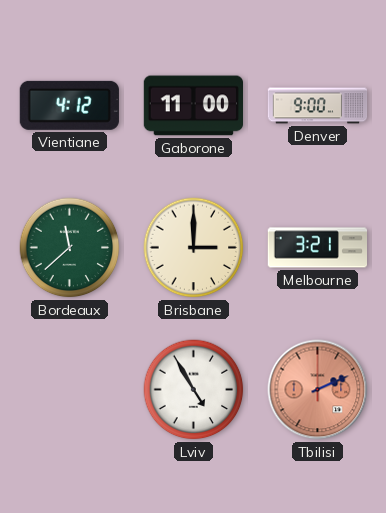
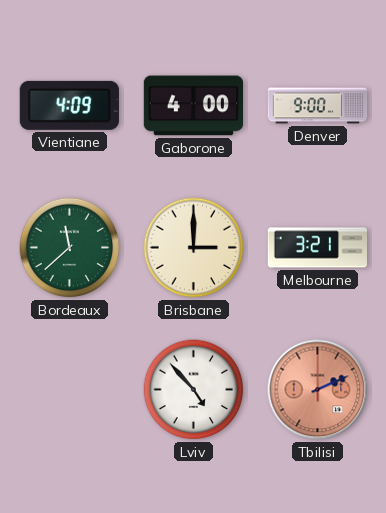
Vientiane: 4:12 -> 4:09
Gaborone: 11:00 -> 4:00
Lviv: 4:55 -> 4:53
